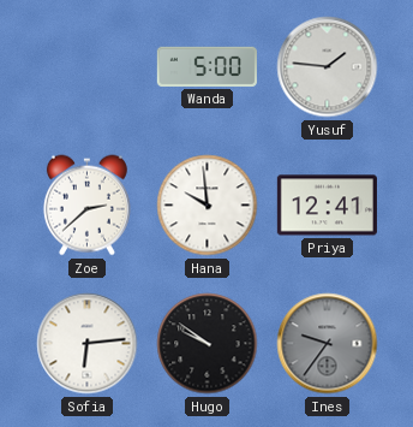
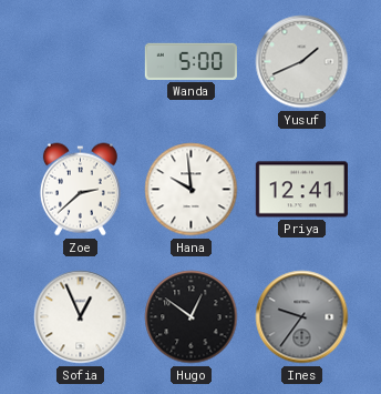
Yusuf: 1:46 -> 1:41
Sofia: 6:14 -> 12:56
Hugo: 9:51 -> 12:51
